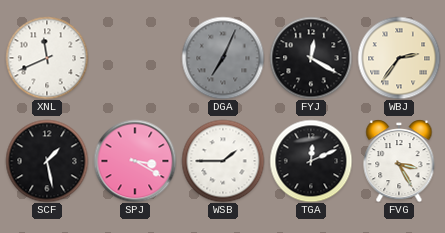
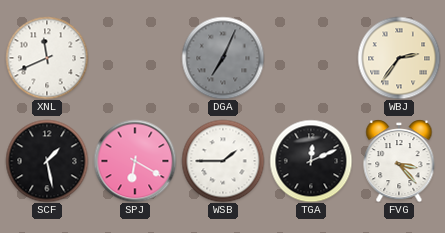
FYJ: 12:20 -> none
SPJ: 3:20 -> 6:20
FVG: 3:25 -> 3:23
